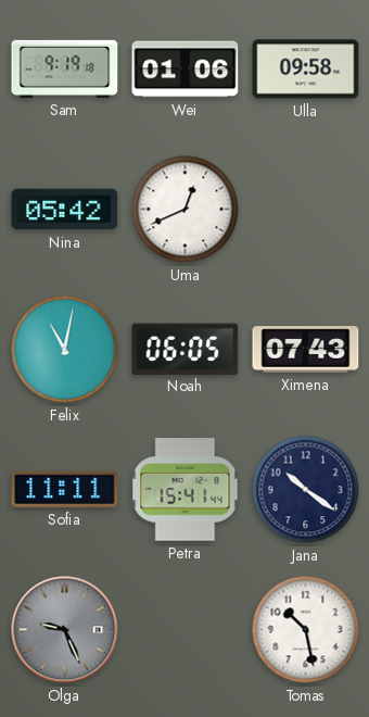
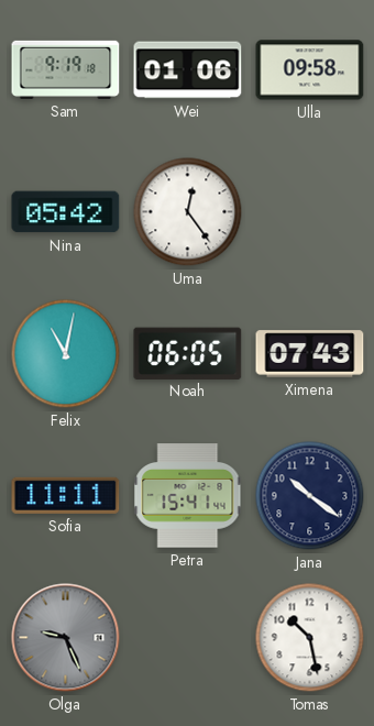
Uma: 12:41 -> 12:24
